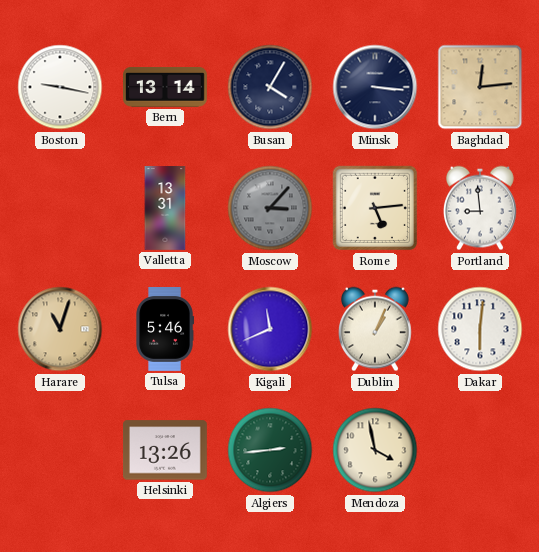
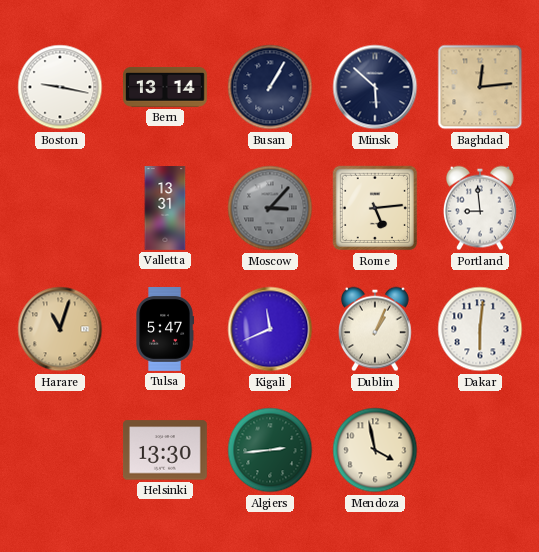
Busan: 4:05 -> 1:05
Minsk: 3:16 -> 5:52
Tulsa: 5:46 -> 5:47
Helsinki: 13:26 -> 13:30
